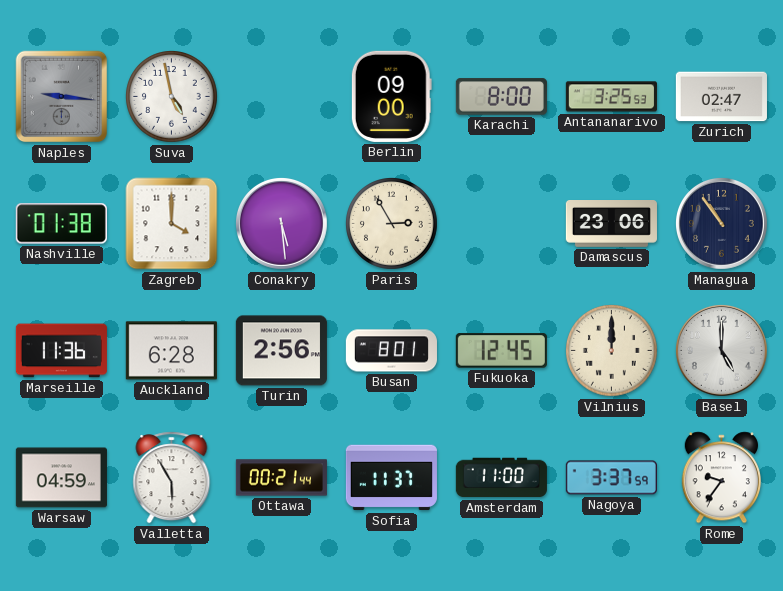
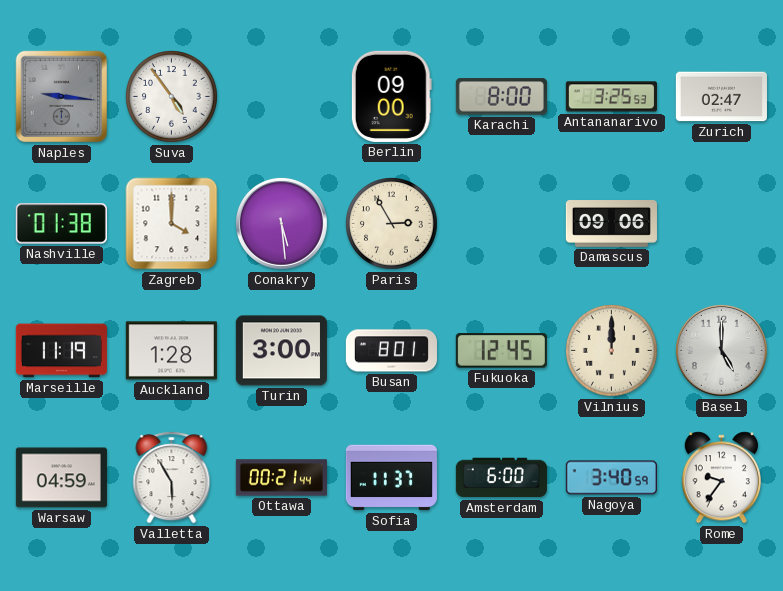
Suva: 4:58 -> 4:54
Damascus: 23:06 -> 09:06
Managua: 10:54 -> none
Marseille: 11:36 -> 11:19
Auckland: 6:28 -> 1:28
Turin: 2:56 -> 3:00
Amsterdam: 11:00 -> 6:00
Nagoya: 3:37 -> 3:40
